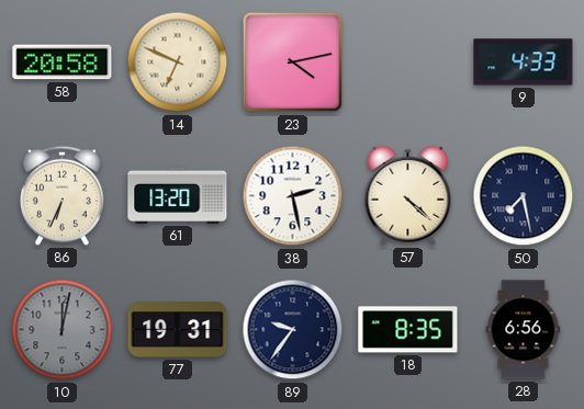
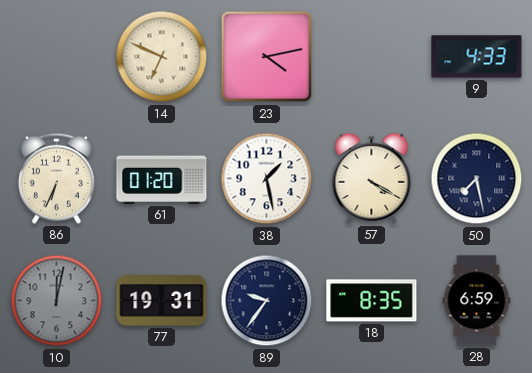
58: 20:58 -> none
61: 13:20 -> 01:20
38: 2:28 -> 1:28
57: 4:22 -> 4:20
28: 6:56 -> 6:59
